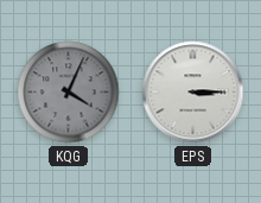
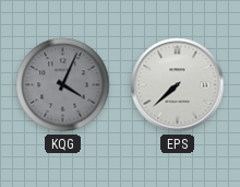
EPS: 3:15 -> 7:38
